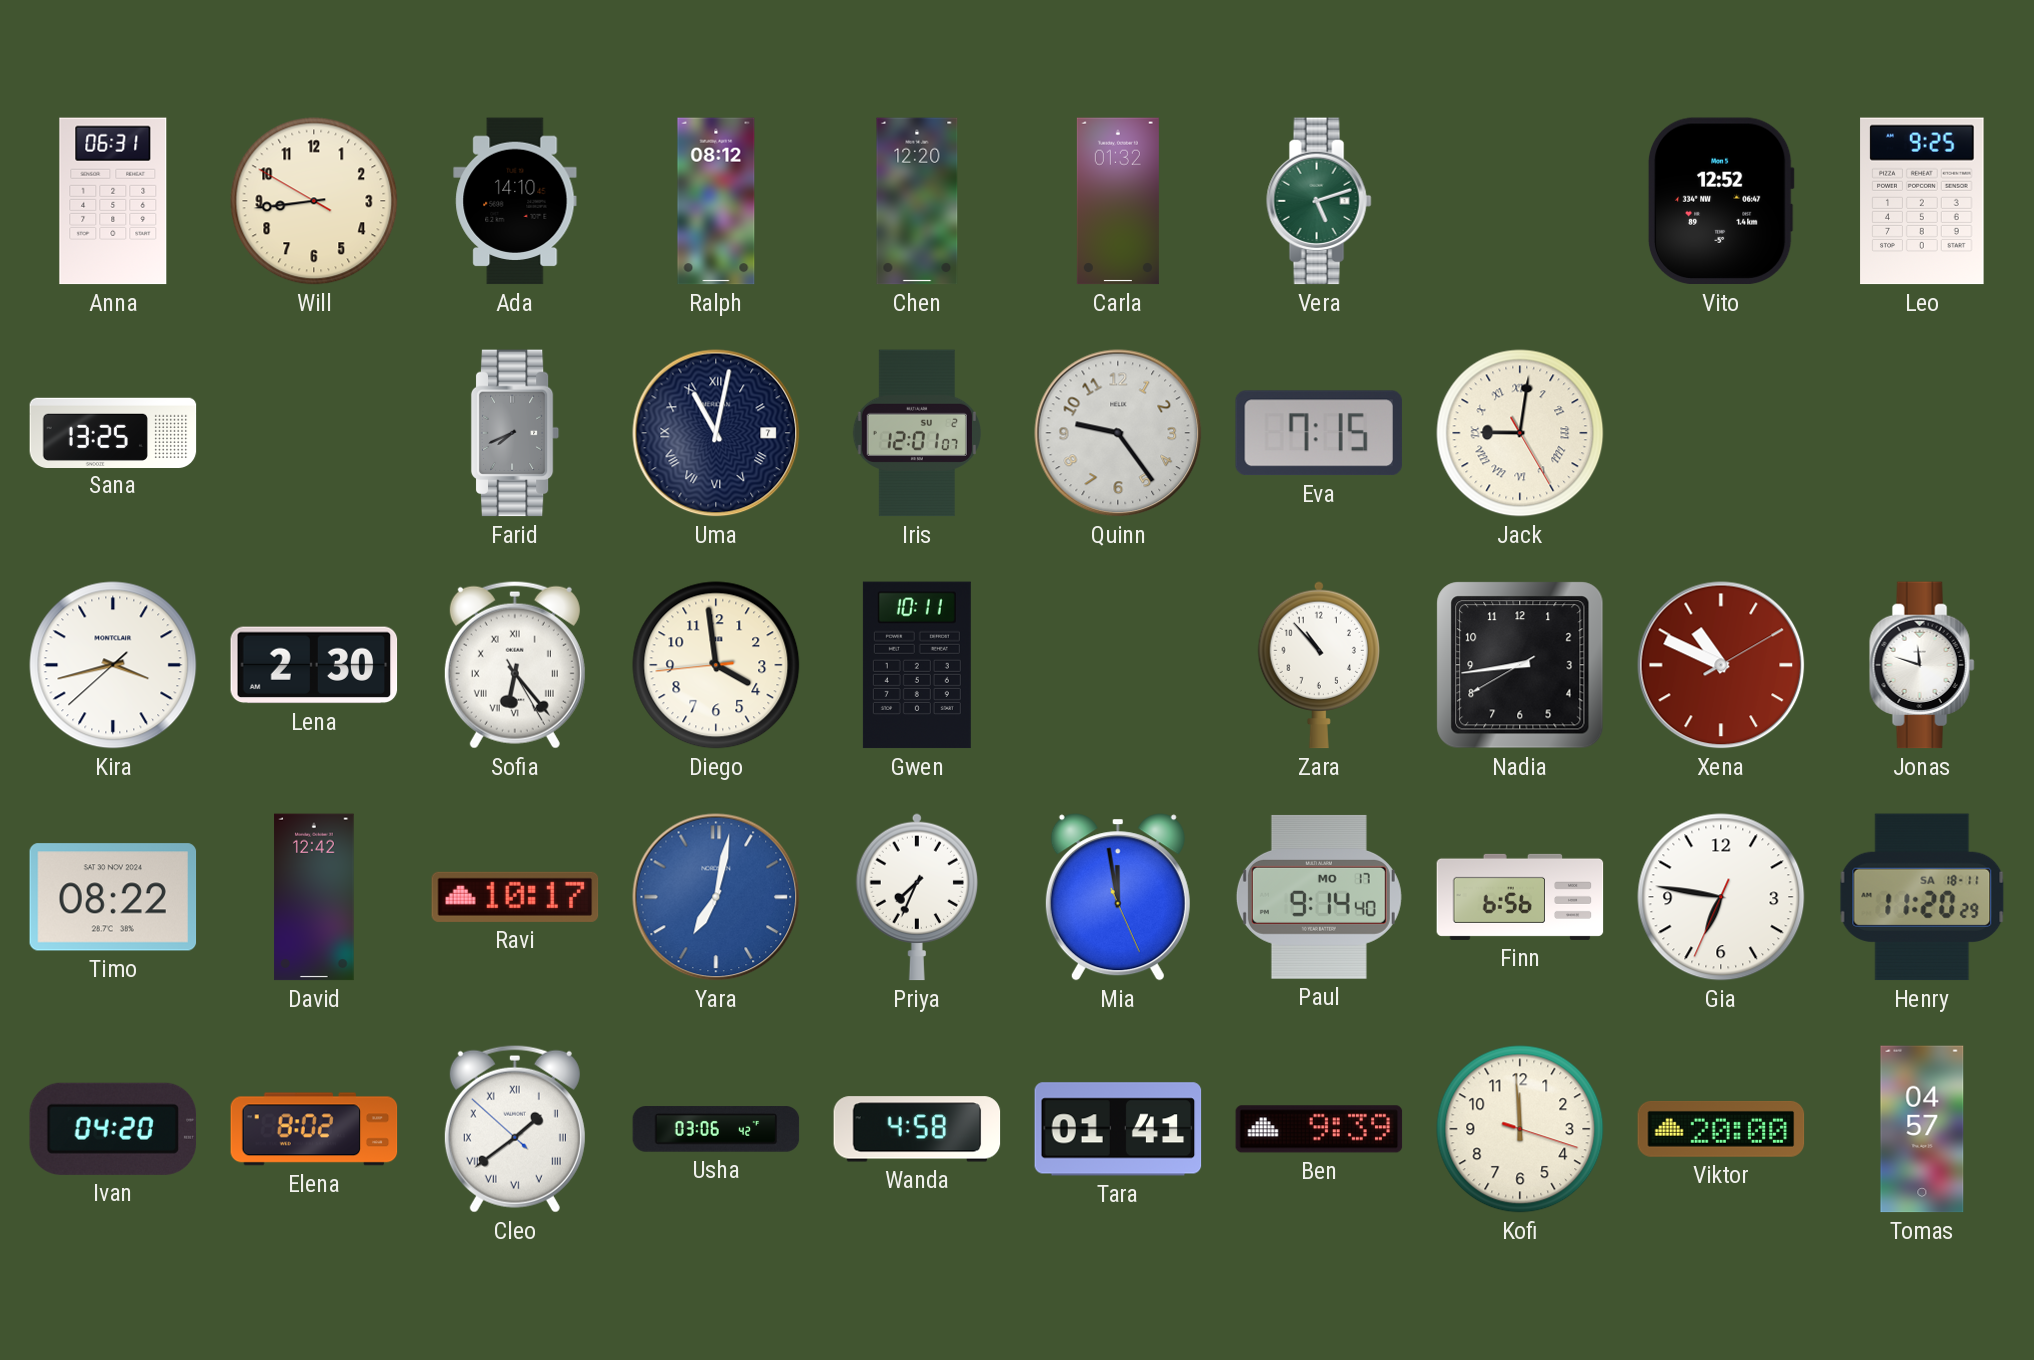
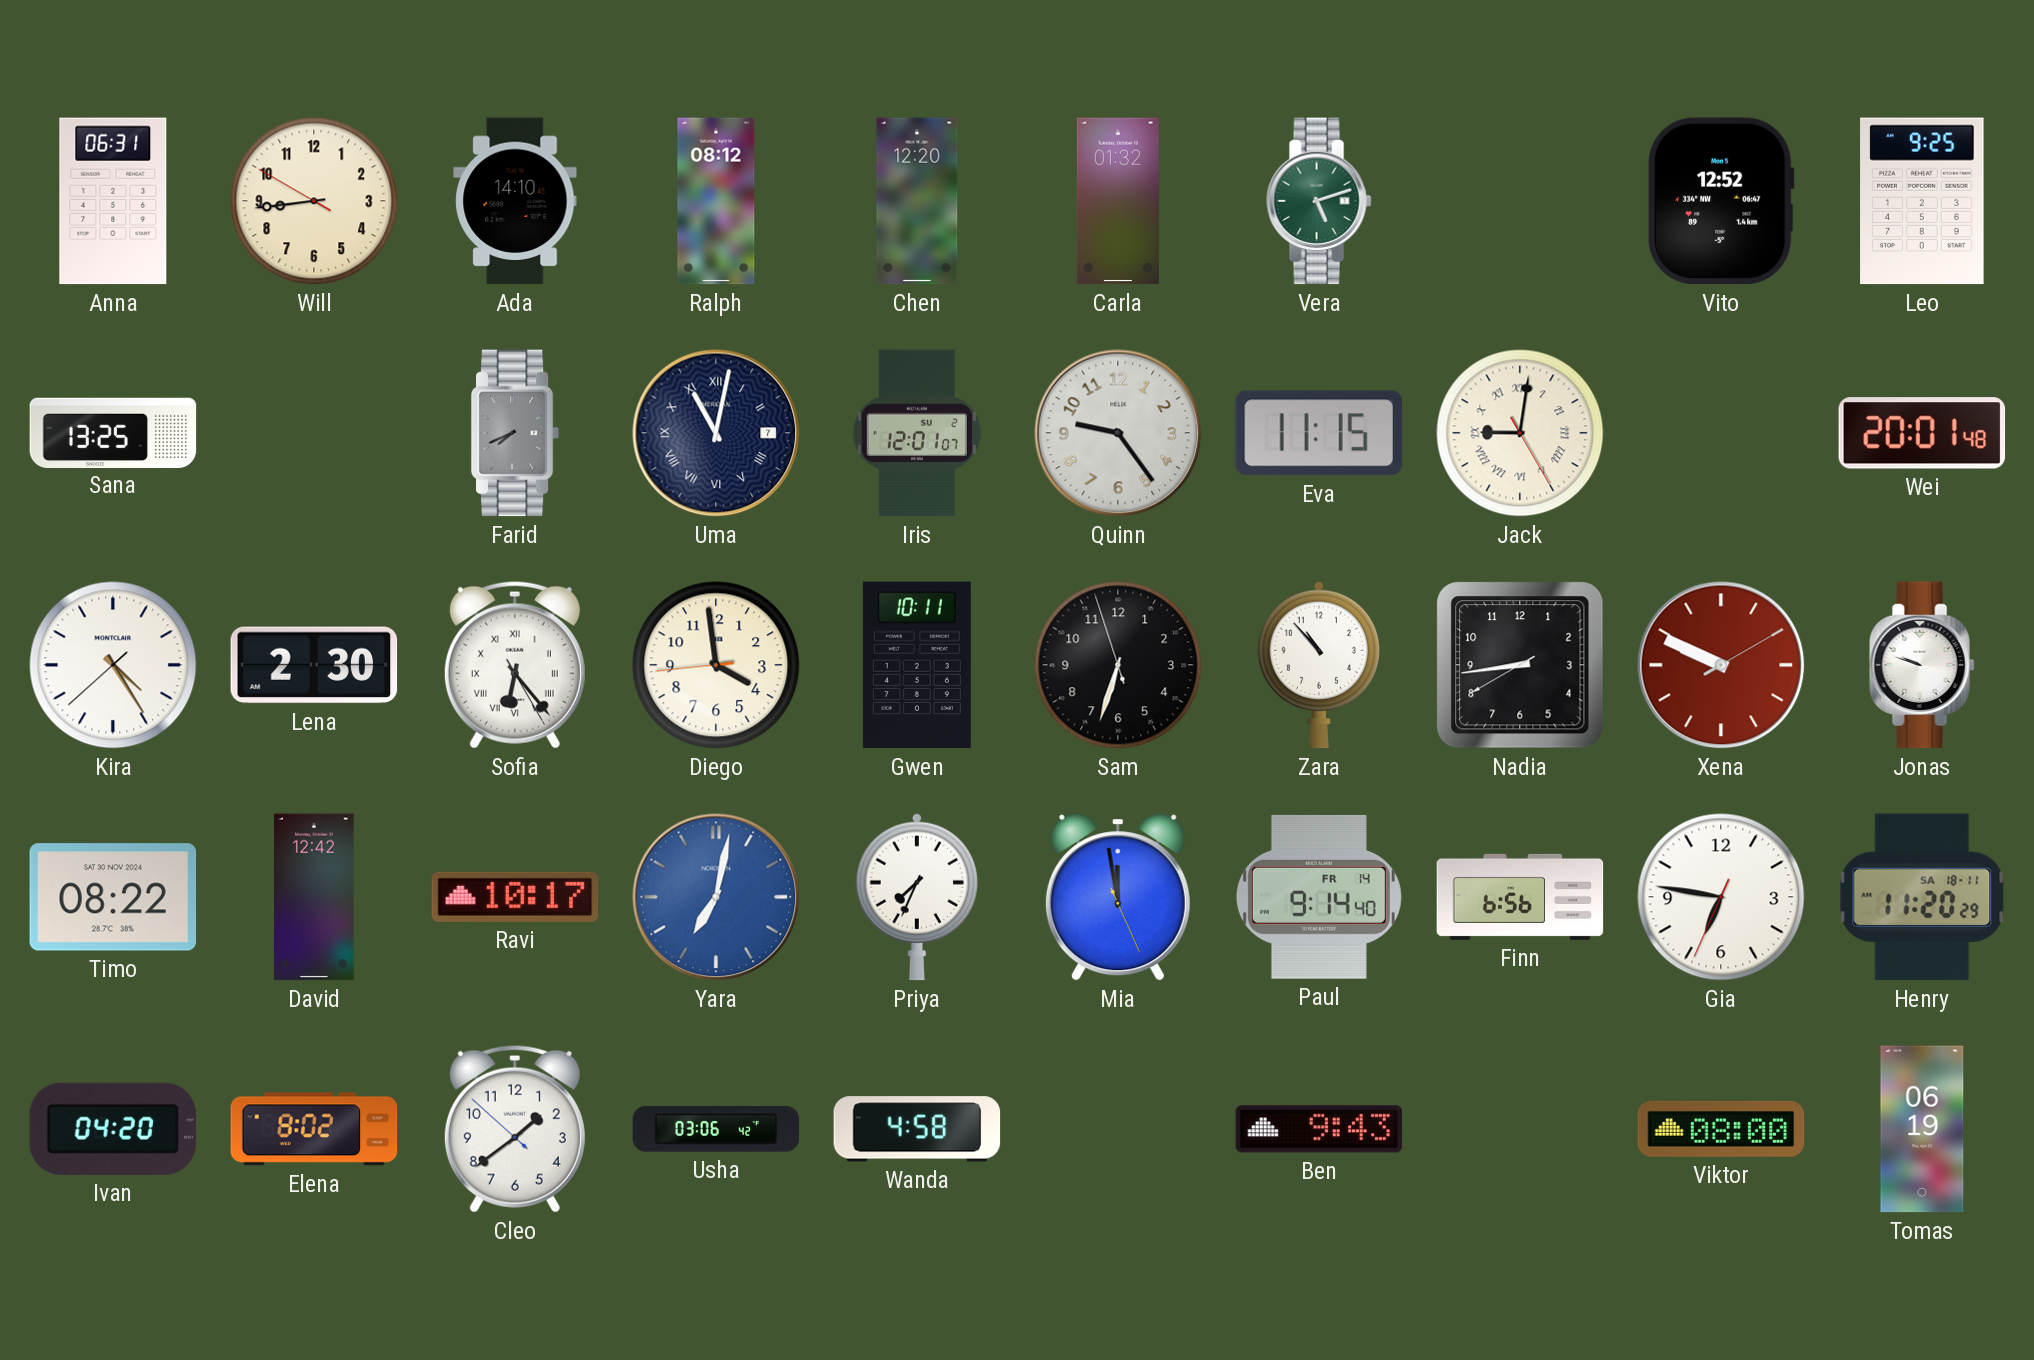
Eva: 7:15 -> 11:15
Wei: none -> 20:01
Kira: 3:42 -> 4:24
Sam: none -> 6:32
Xena: 10:49 -> 9:49
Jonas: 11:48 -> 9:48
Paul date: MO 17 -> FR 14
Cleo numerals: Roman -> Arabic
Tara: 01:41 -> none
Ben: 9:39 -> 9:43
Kofi: 11:59 -> none
Viktor: 20:00 -> 08:00
Tomas: 04:57 -> 06:19
